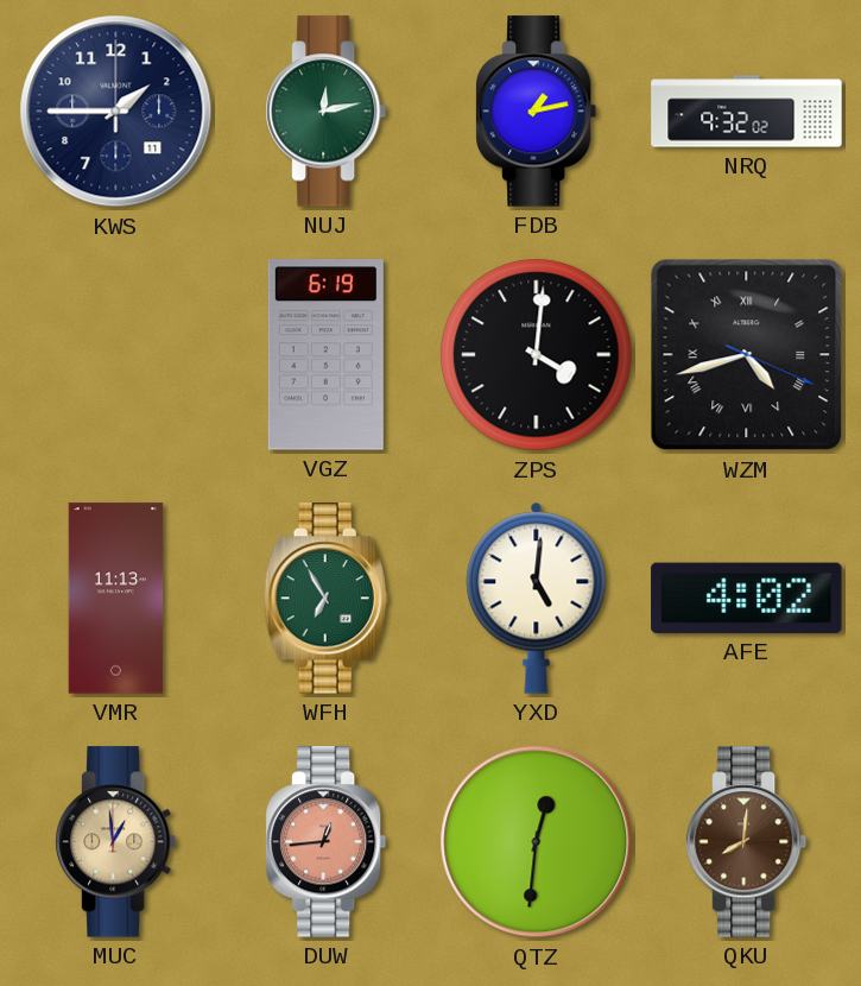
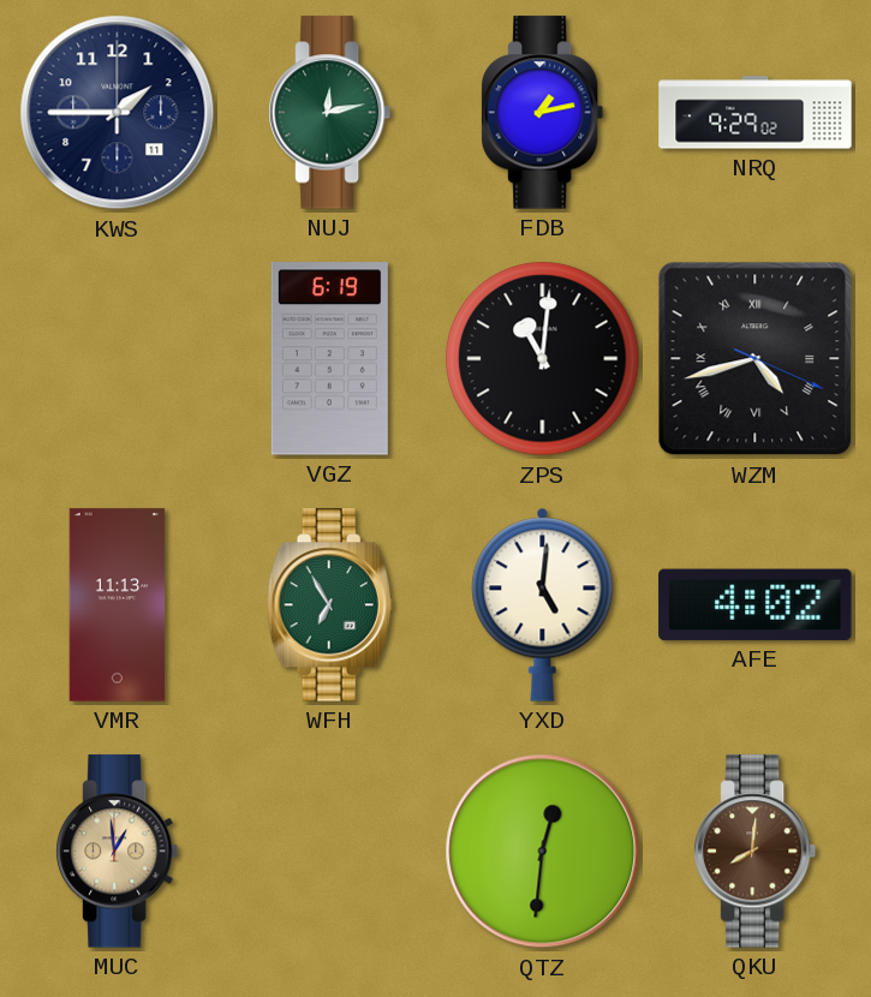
NRQ: 9:32 -> 9:29
ZPS: 4:01 -> 11:01
DUW: 12:44 -> none
